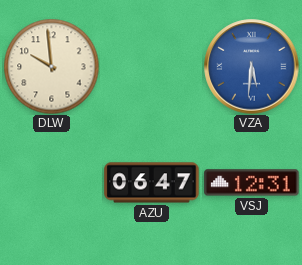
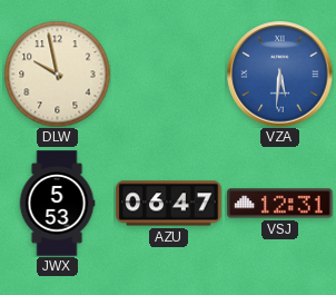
DLW: 9:59 -> 9:58
JWX: none -> 5:53
